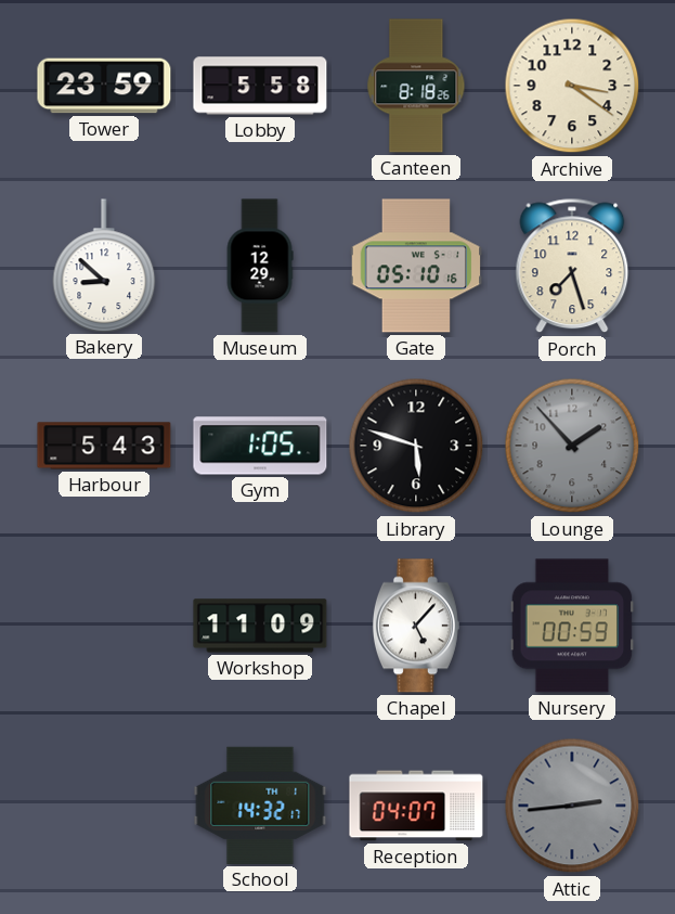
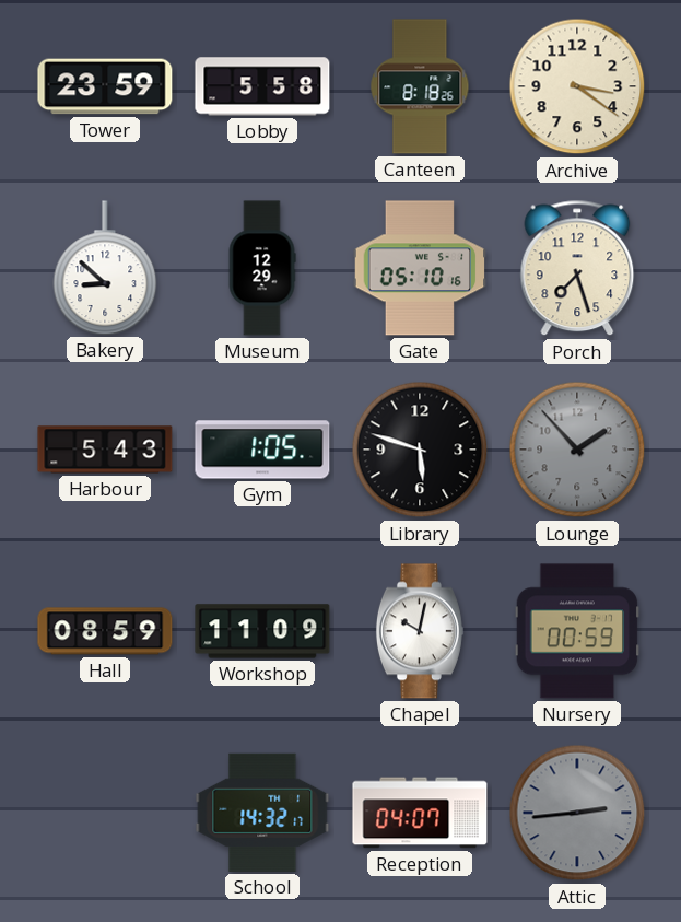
Hall: none -> 08:59
Chapel: 5:07 -> 10:02
